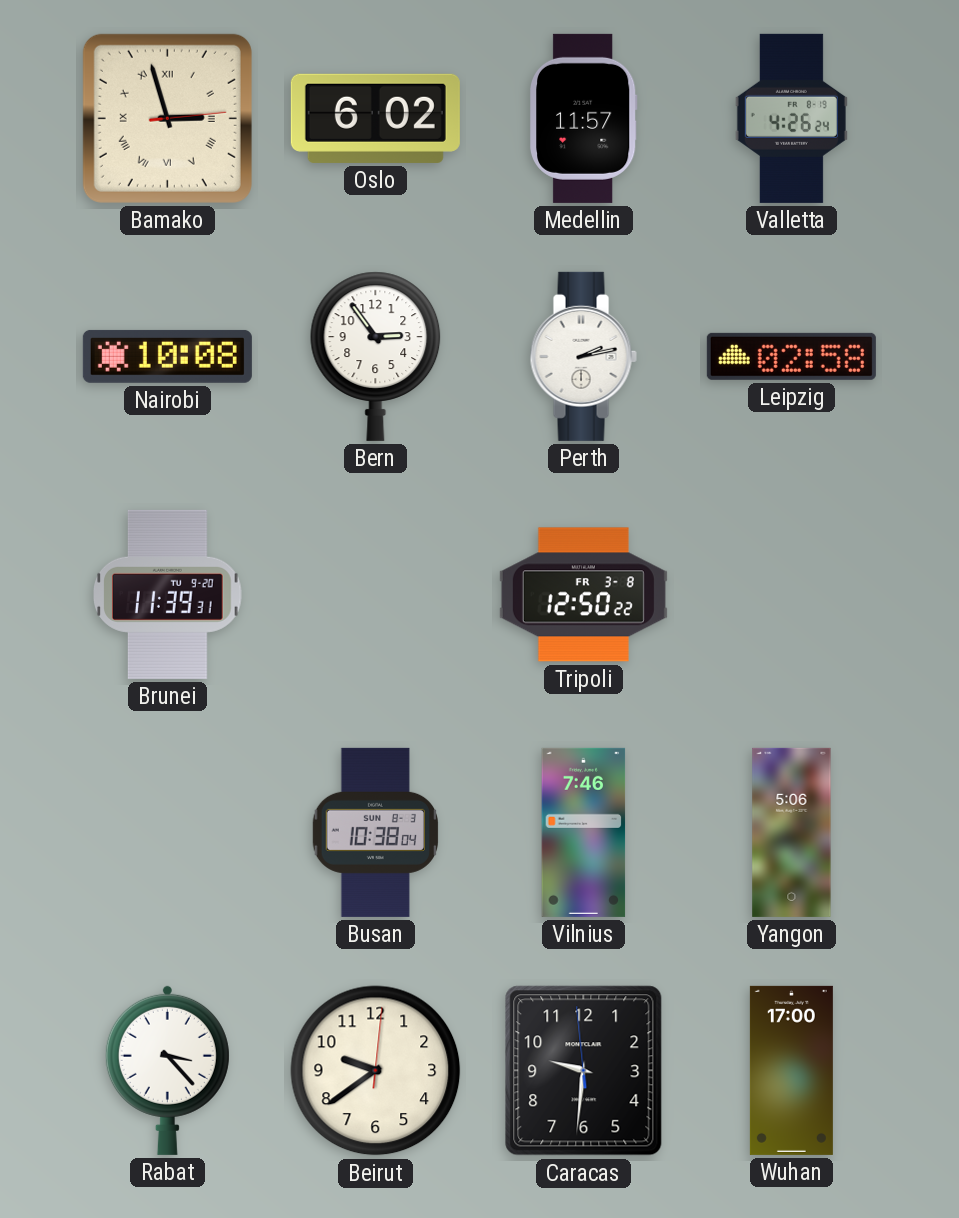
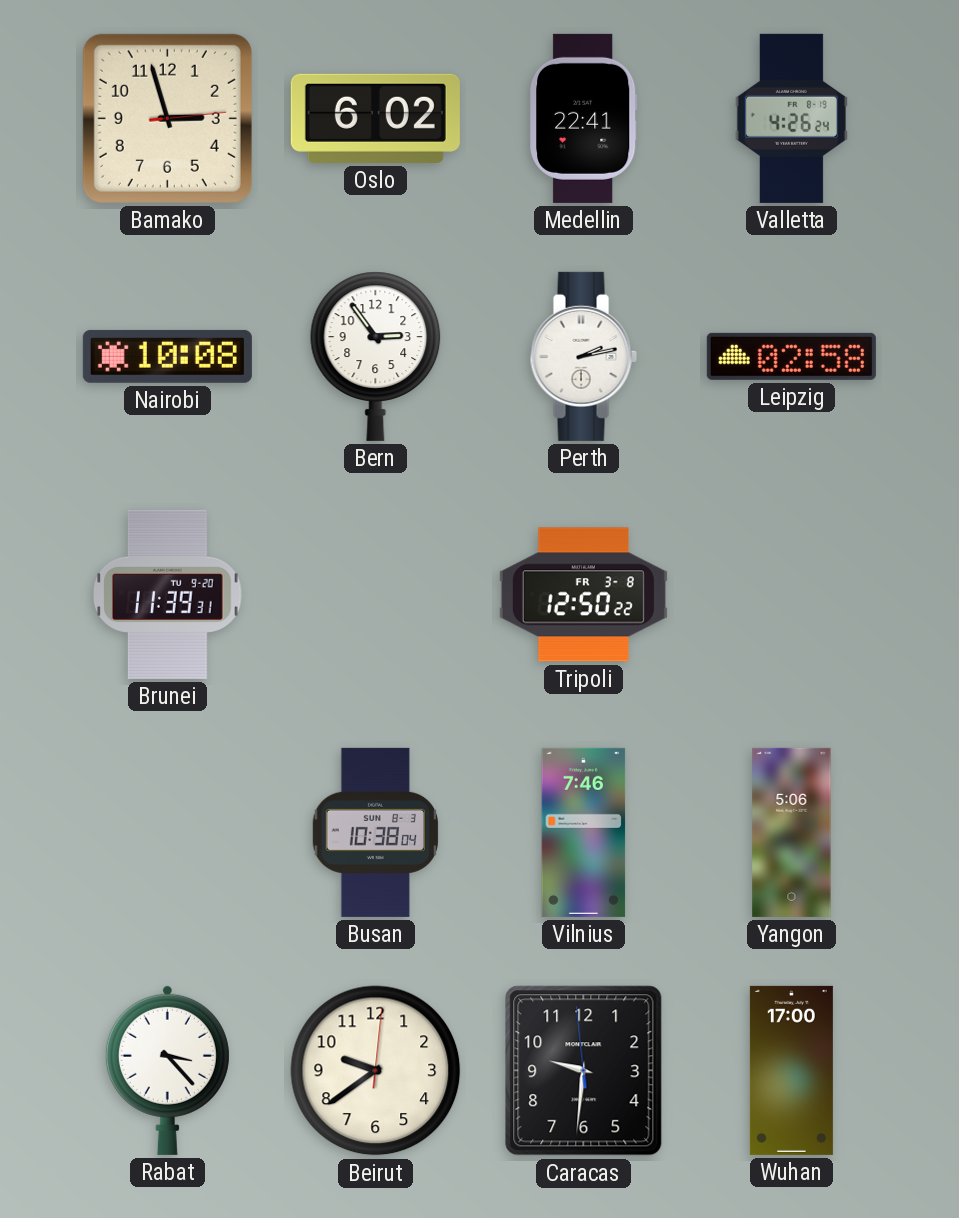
Bamako numerals: Roman -> Arabic
Medellin: 11:57 -> 22:41
